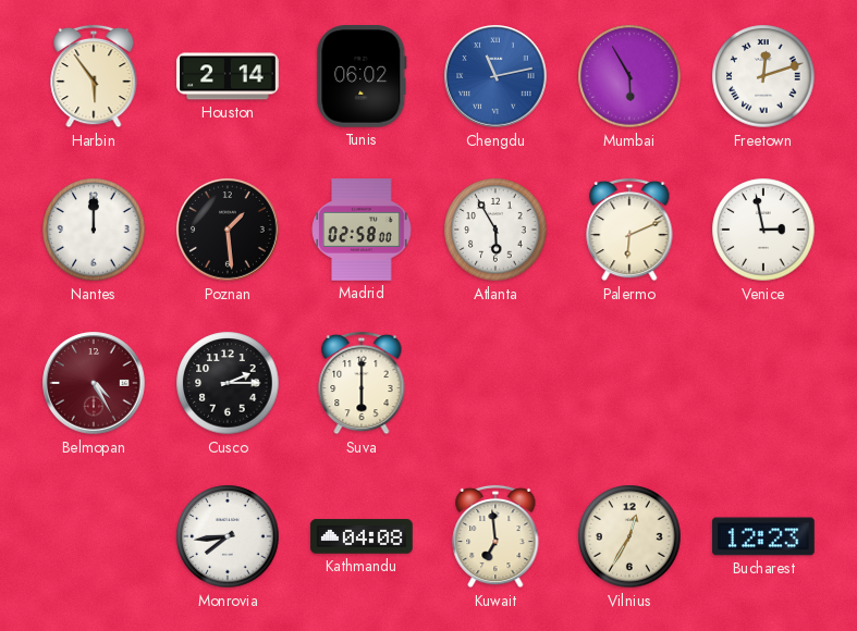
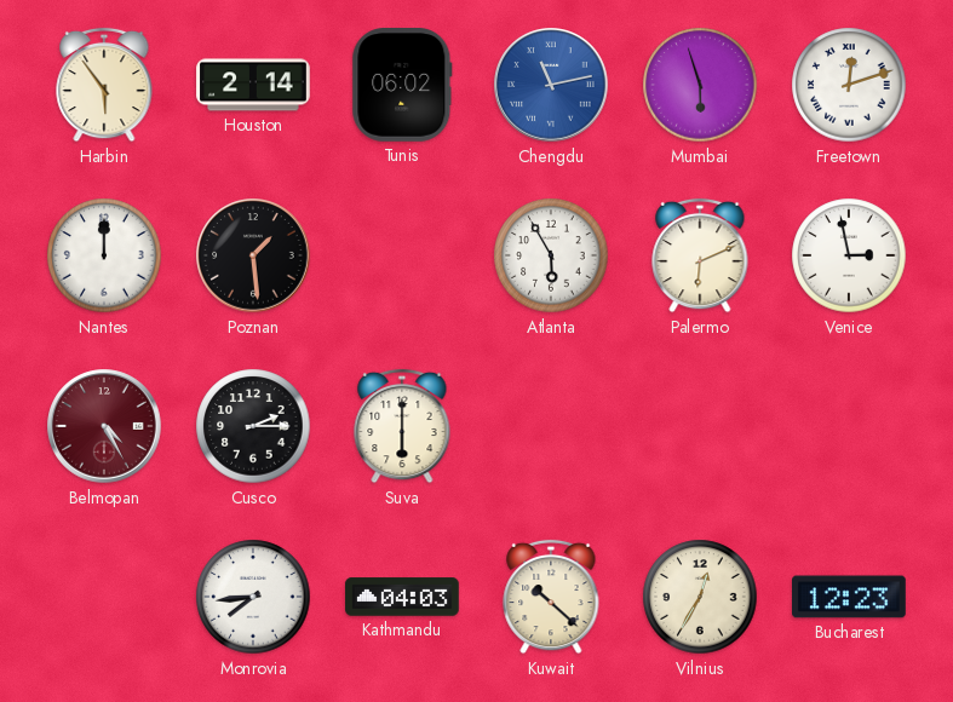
Mumbai: 5:55 -> 5:57
Madrid: 02:58 -> none
Kathmandu: 04:08 -> 04:03
Kuwait: 6:59 -> 10:22
